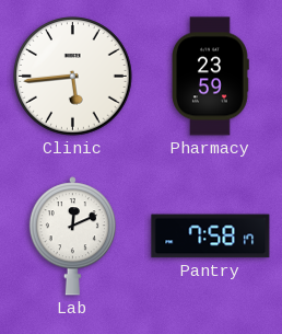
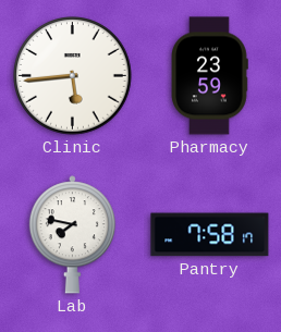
Lab: 12:11 -> 7:47
